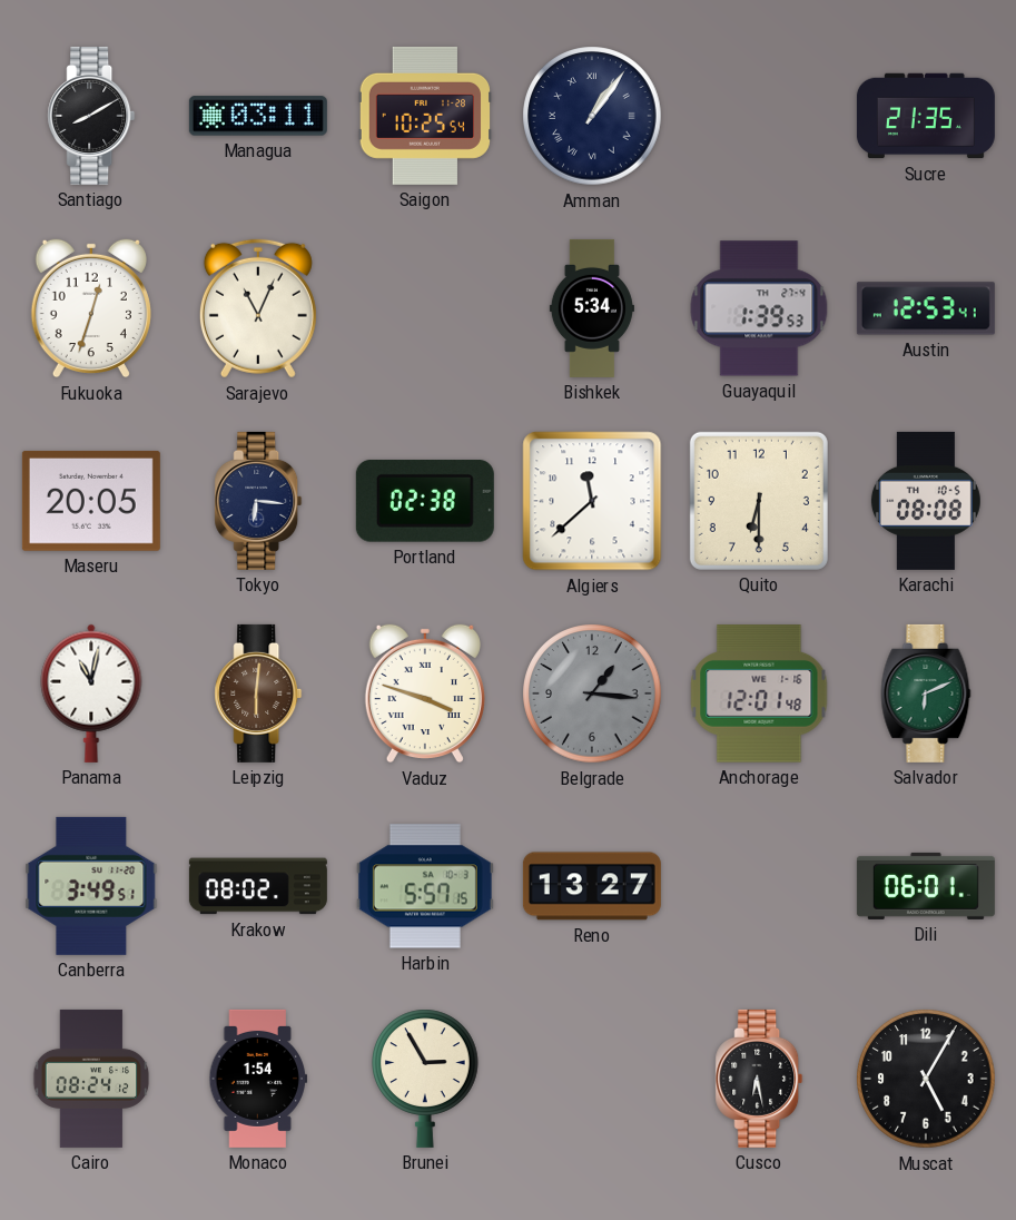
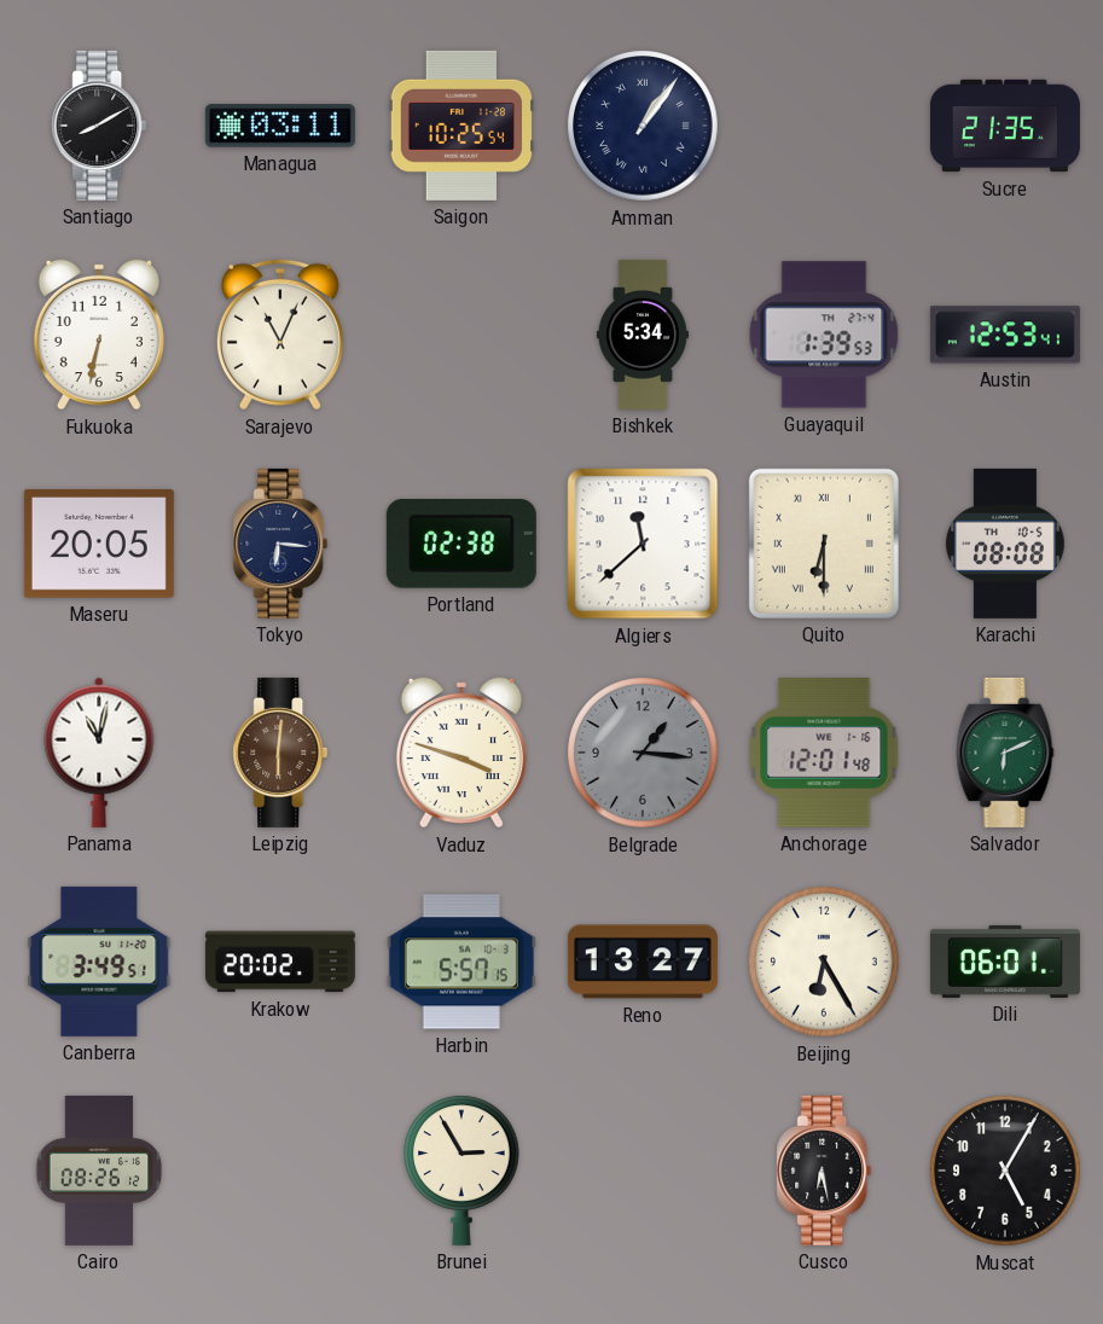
Fukuoka: 12:33 -> 6:32
Quito numerals: Arabic -> Roman
Krakow: 08:02 -> 20:02
Beijing: none -> 6:25
Cairo: 08:24 -> 08:26
Monaco: 1:54 -> none
